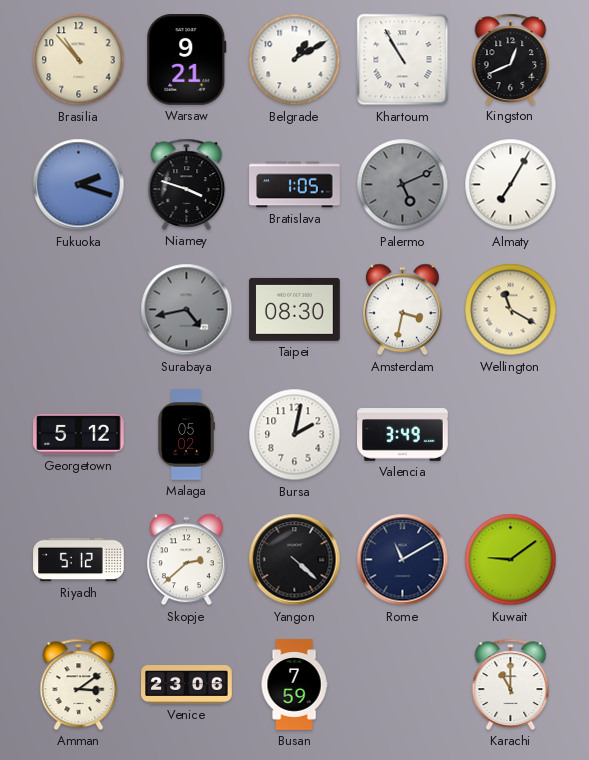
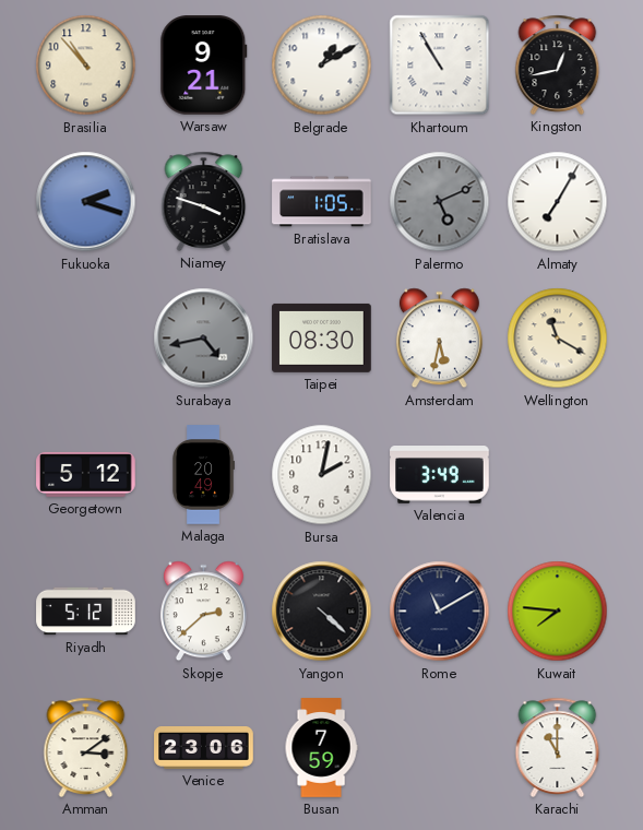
Kingston: 12:41 -> 12:43
Amsterdam: 3:32 -> 5:32
Malaga: 05:02 -> 20:49
Kuwait: 9:09 -> 7:46
